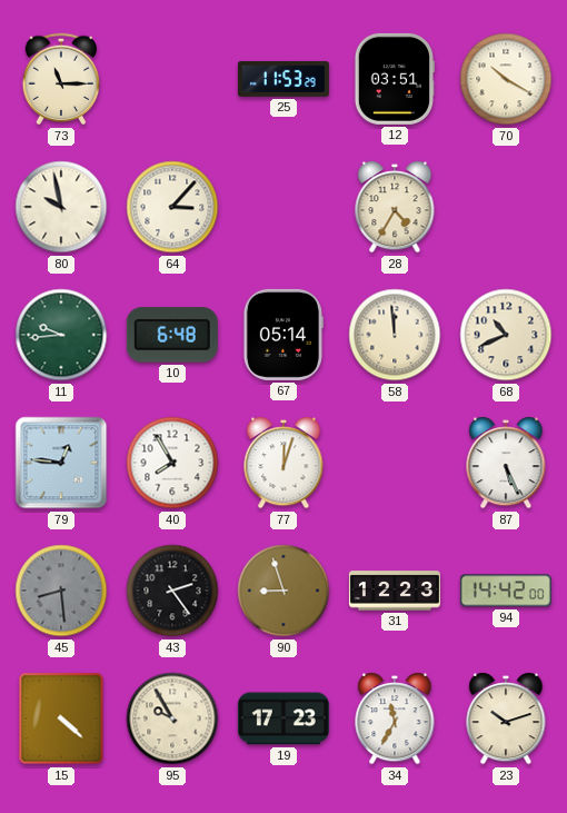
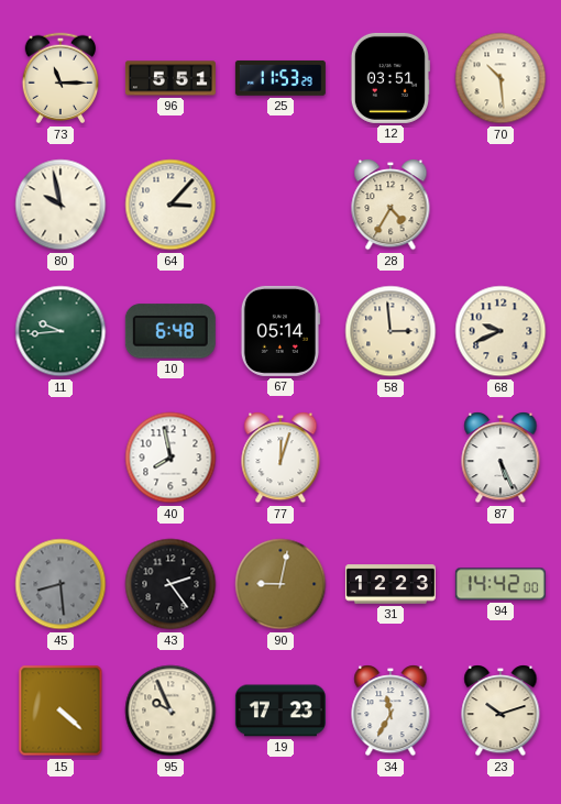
96: none -> 5:51
70: 10:20 -> 10:29
58: 11:59 -> 2:59
68: 10:41 -> 9:41
79: 12:46 -> none
40: 7:55 -> 7:58
90: 8:57 -> 9:02
95: 9:55 -> 9:56
